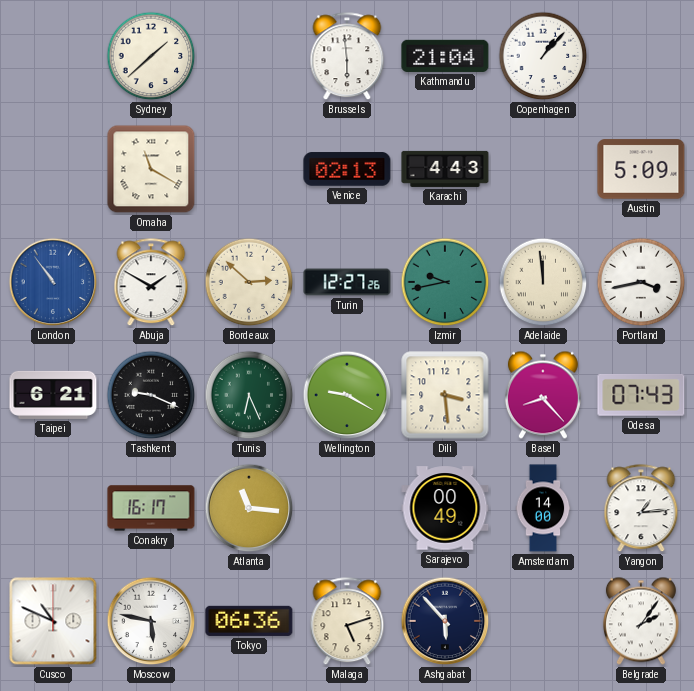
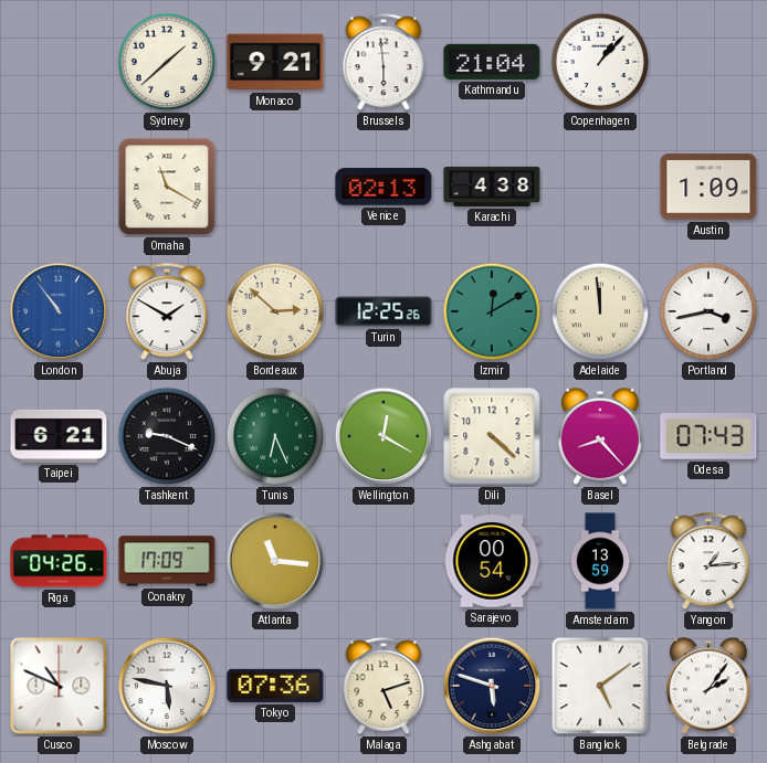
Monaco: none -> 9:21
Karachi: 4:43 -> 4:38
Austin: 5:09 -> 1:09
Turin: 12:27 -> 12:25
Izmir: 9:43 -> 12:10
Wellington: 9:20 -> 12:20
Dili: 3:29 -> 4:22
Riga: none -> 04:26
Conakry: 16:17 -> 17:09
Sarajevo: 00:49 -> 00:54
Amsterdam: 14:00 -> 13:59
Tokyo: 06:36 -> 07:36
Ashgabat: 5:53 -> 5:48
Bangkok: none -> 5:09
